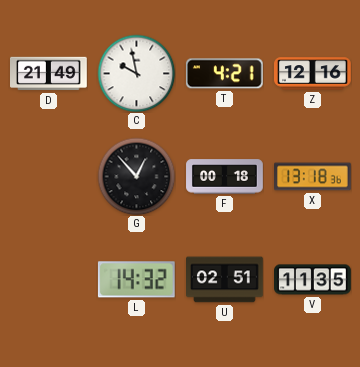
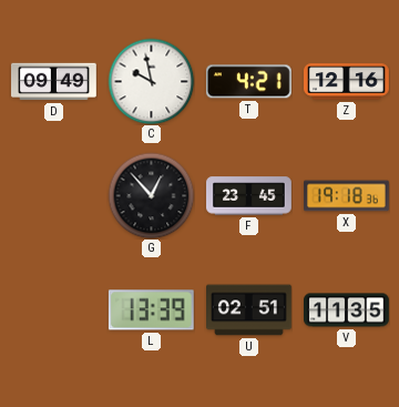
D: 21:49 -> 09:49
F: 00:18 -> 23:45
X: 13:18 -> 19:18
L: 14:32 -> 13:39
